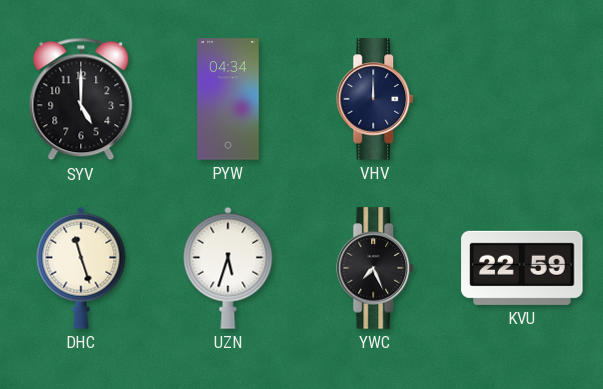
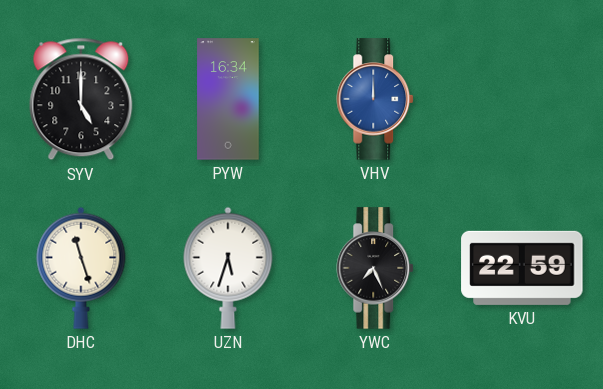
PYW: 04:34 -> 16:34
VHV dial: navy -> blue
